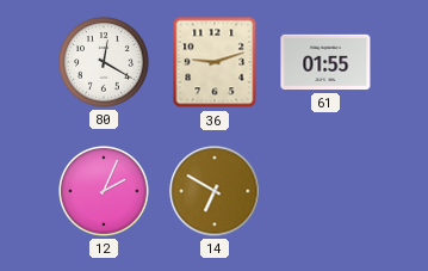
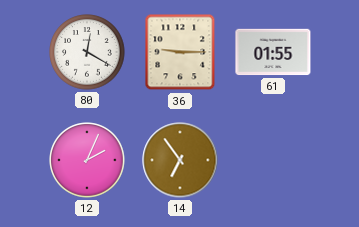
36: 9:12 -> 9:15
14: 6:50 -> 6:54
